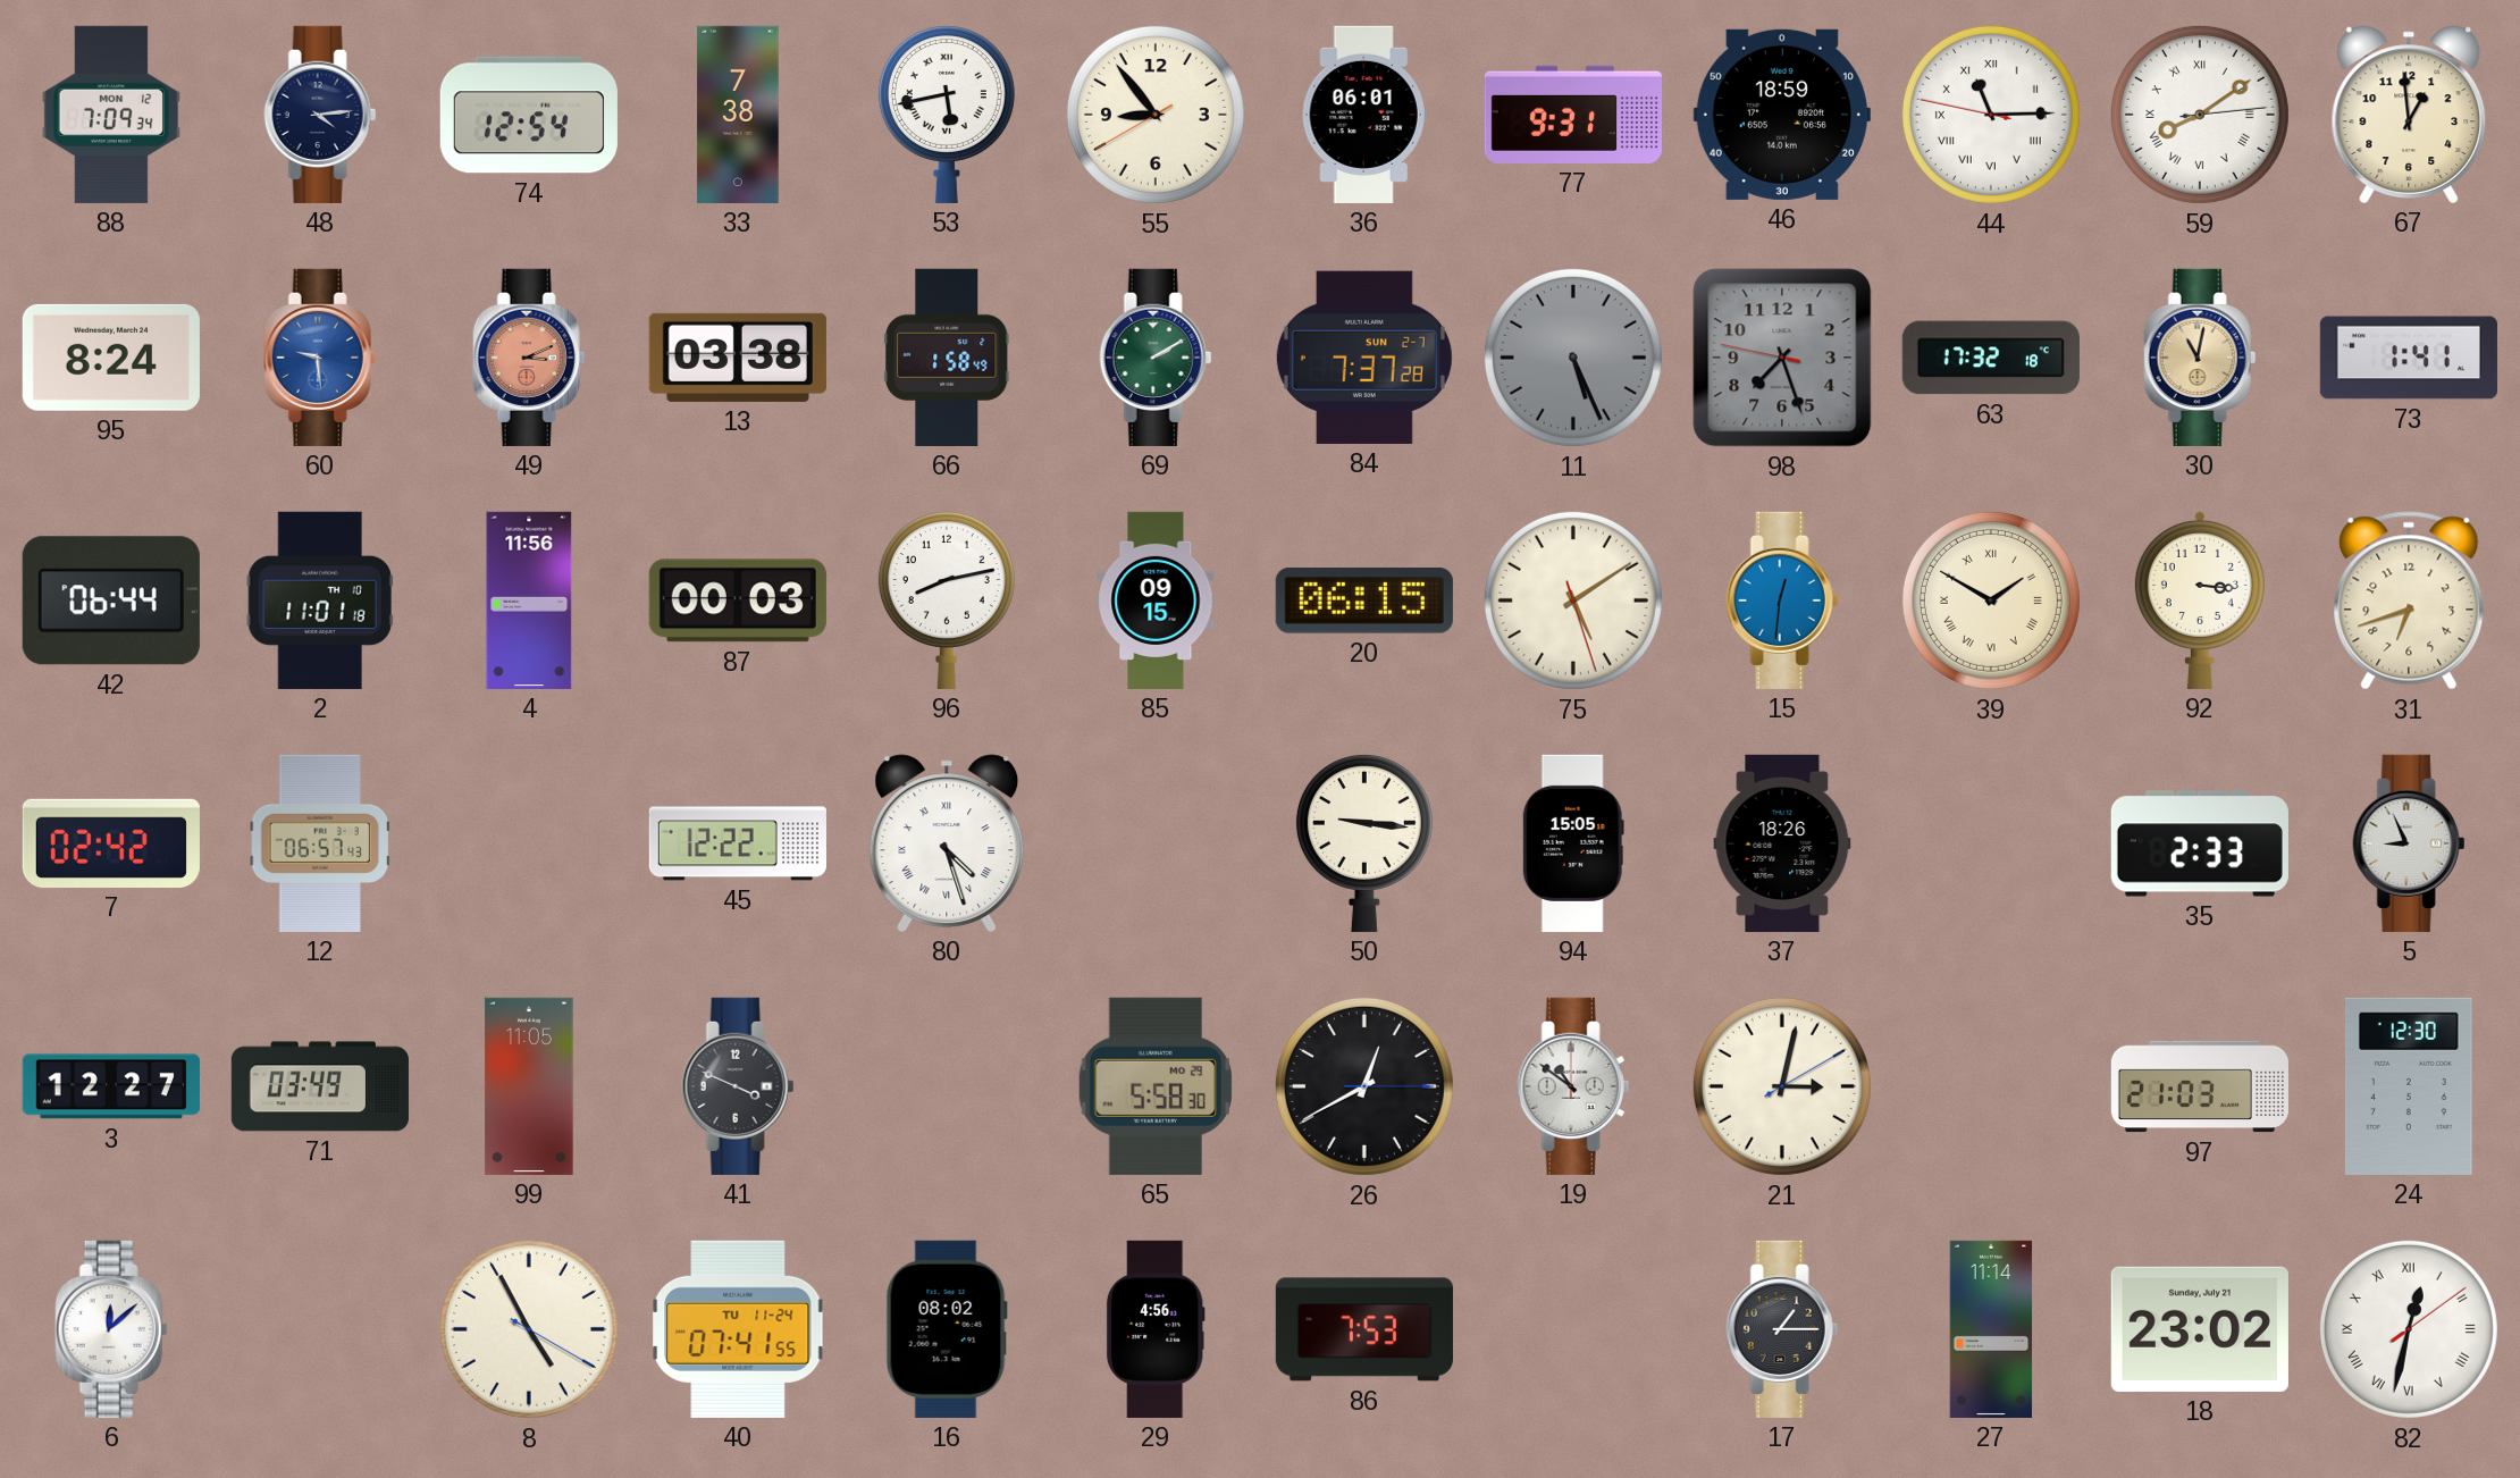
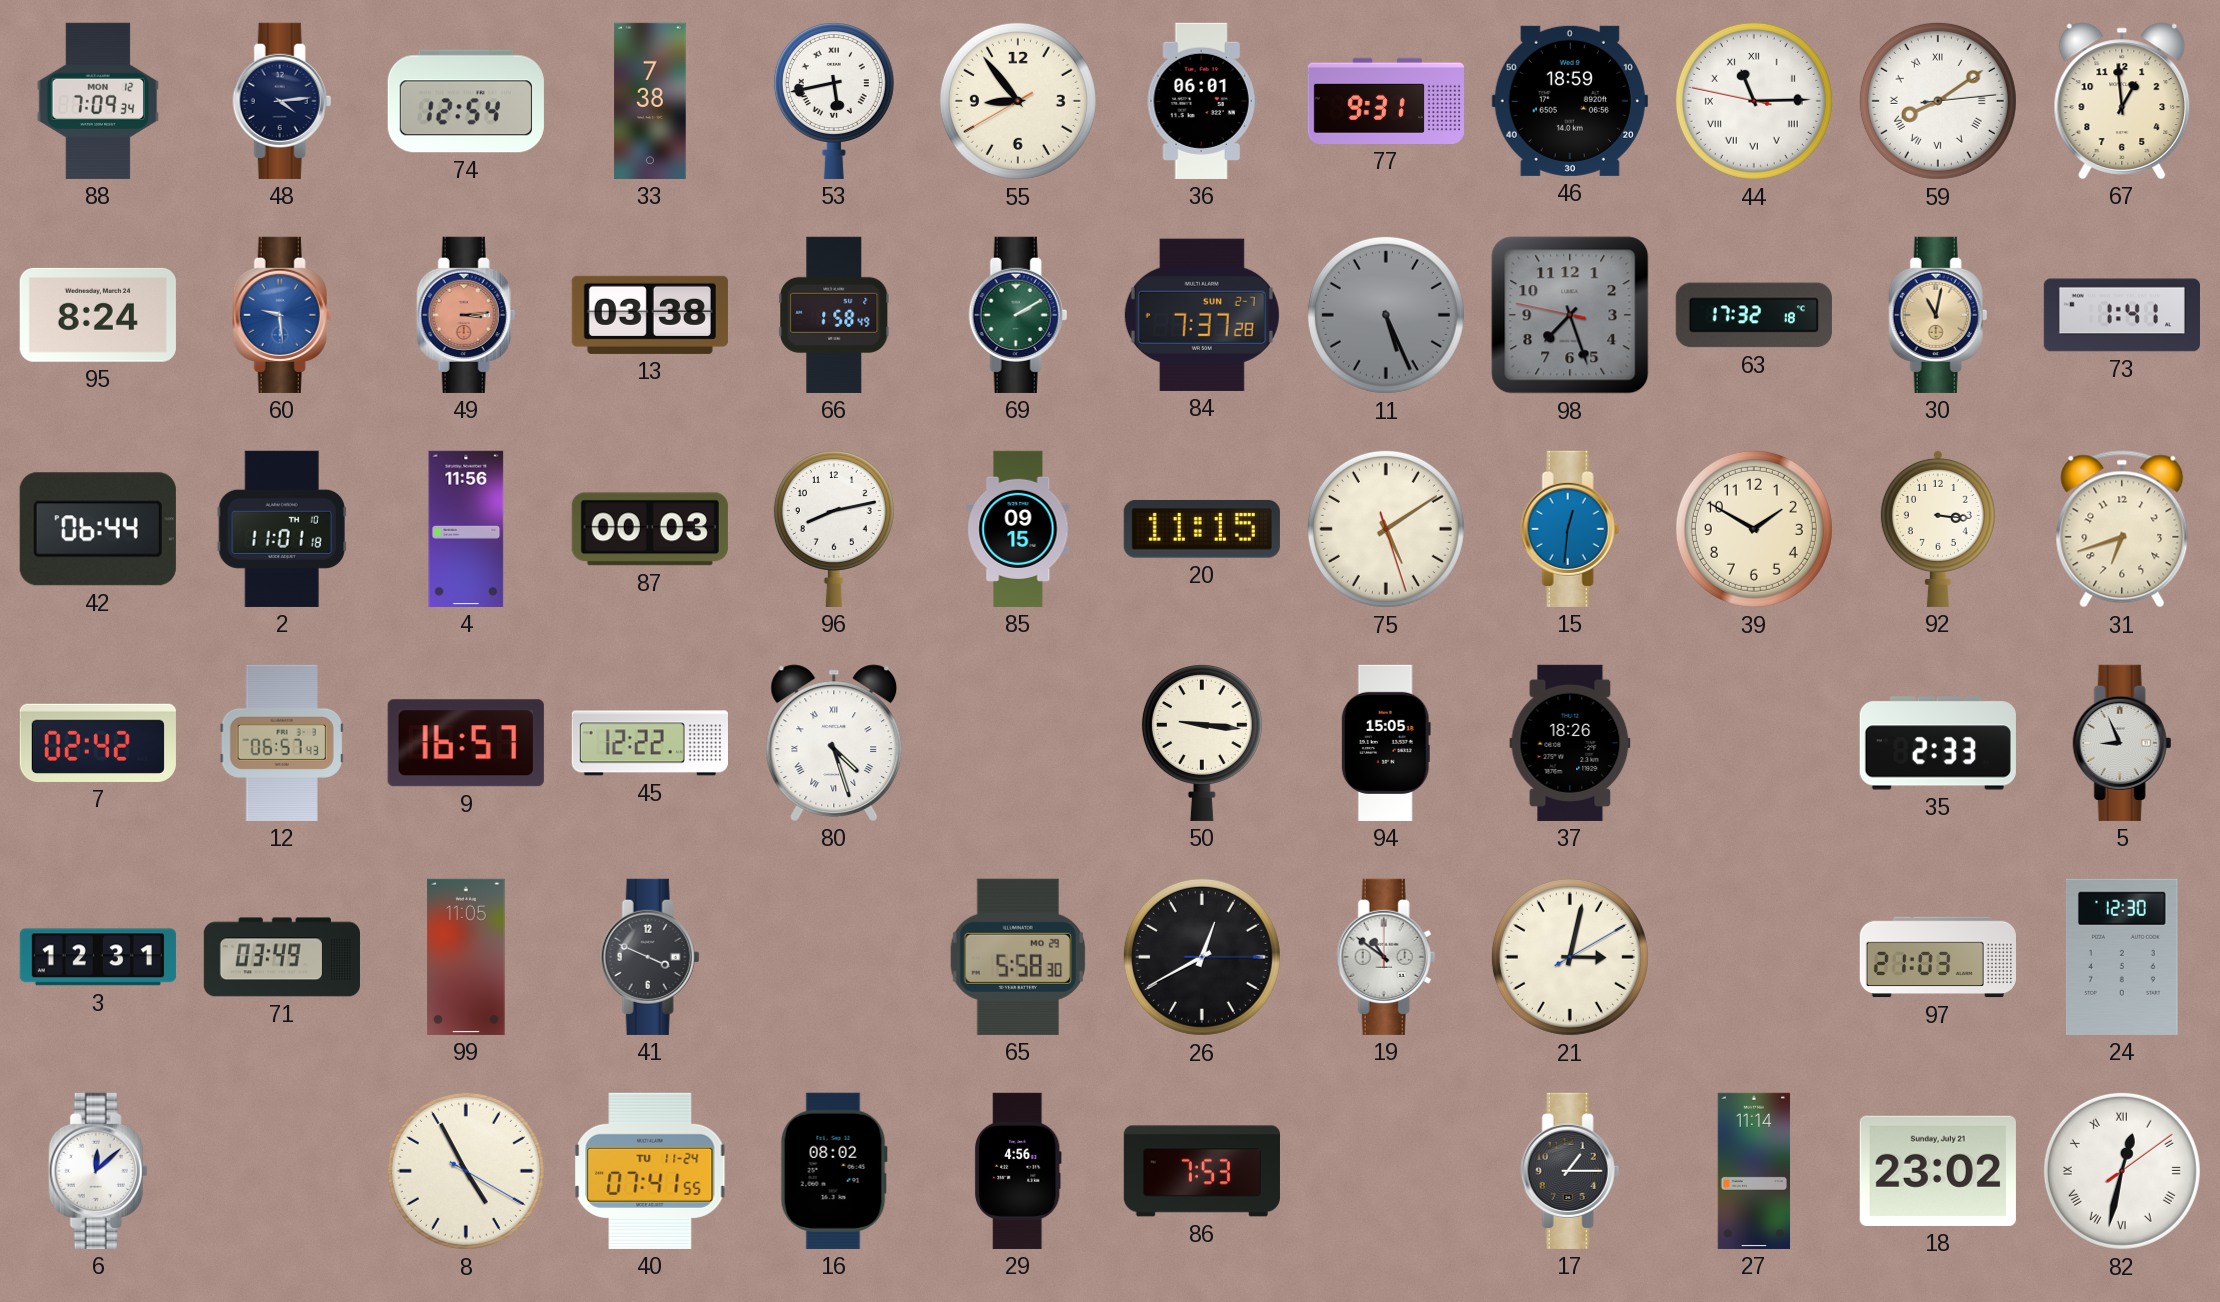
49: 3:11 -> 3:14
20: 06:15 -> 11:15
39 numerals: Roman -> Arabic
9: none -> 16:57
3: 12:27 -> 12:31
